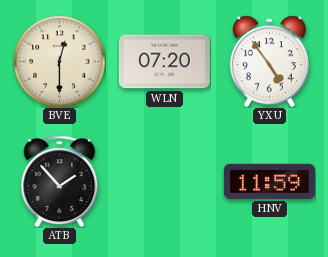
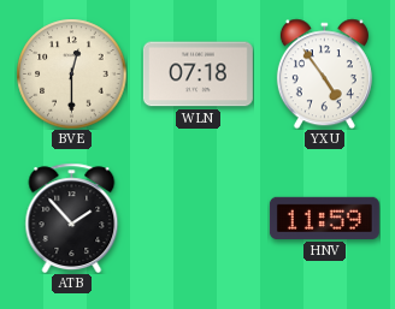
WLN: 07:20 -> 07:18
